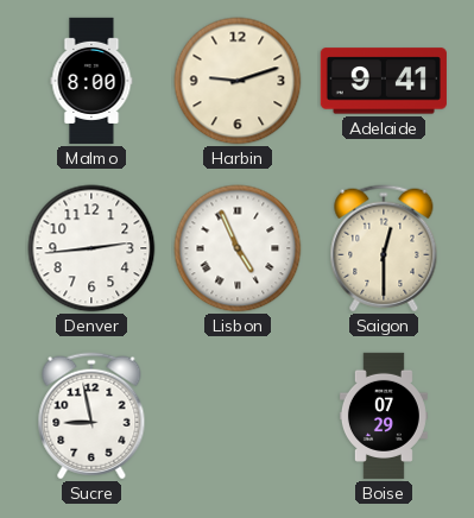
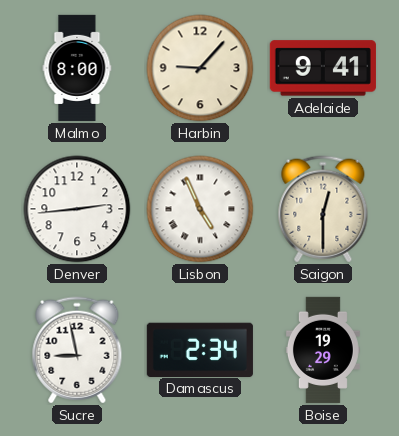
Harbin: 9:12 -> 9:07
Damascus: none -> 2:34
Boise: 07:29 -> 19:29
